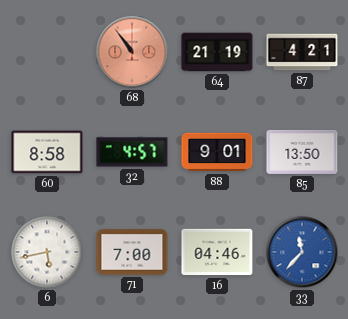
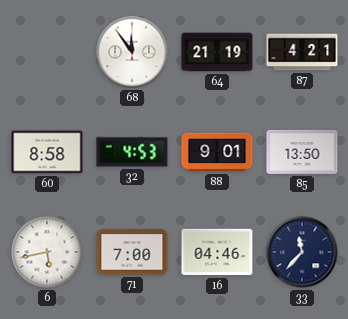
68: 10:54 -> 11:54
68 dial: salmon -> white
32: 4:57 -> 4:53
33 dial: blue -> navy
